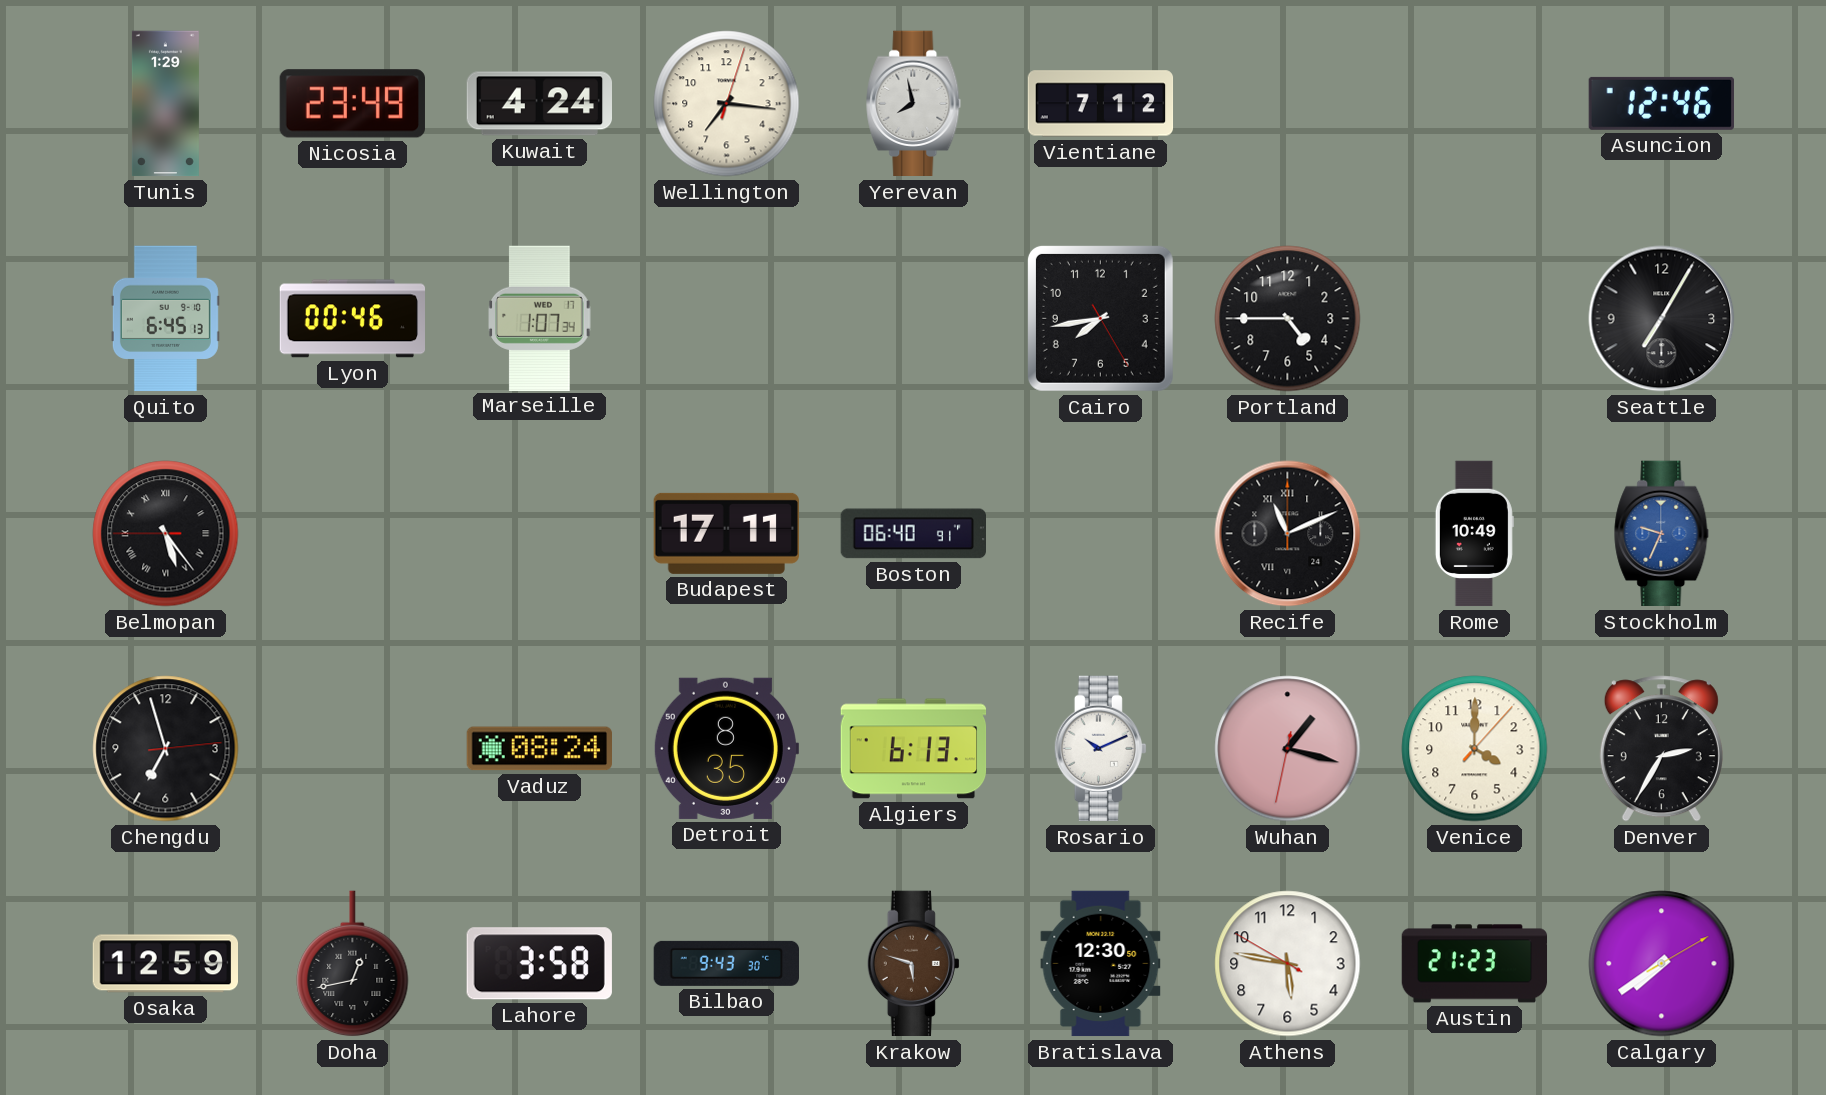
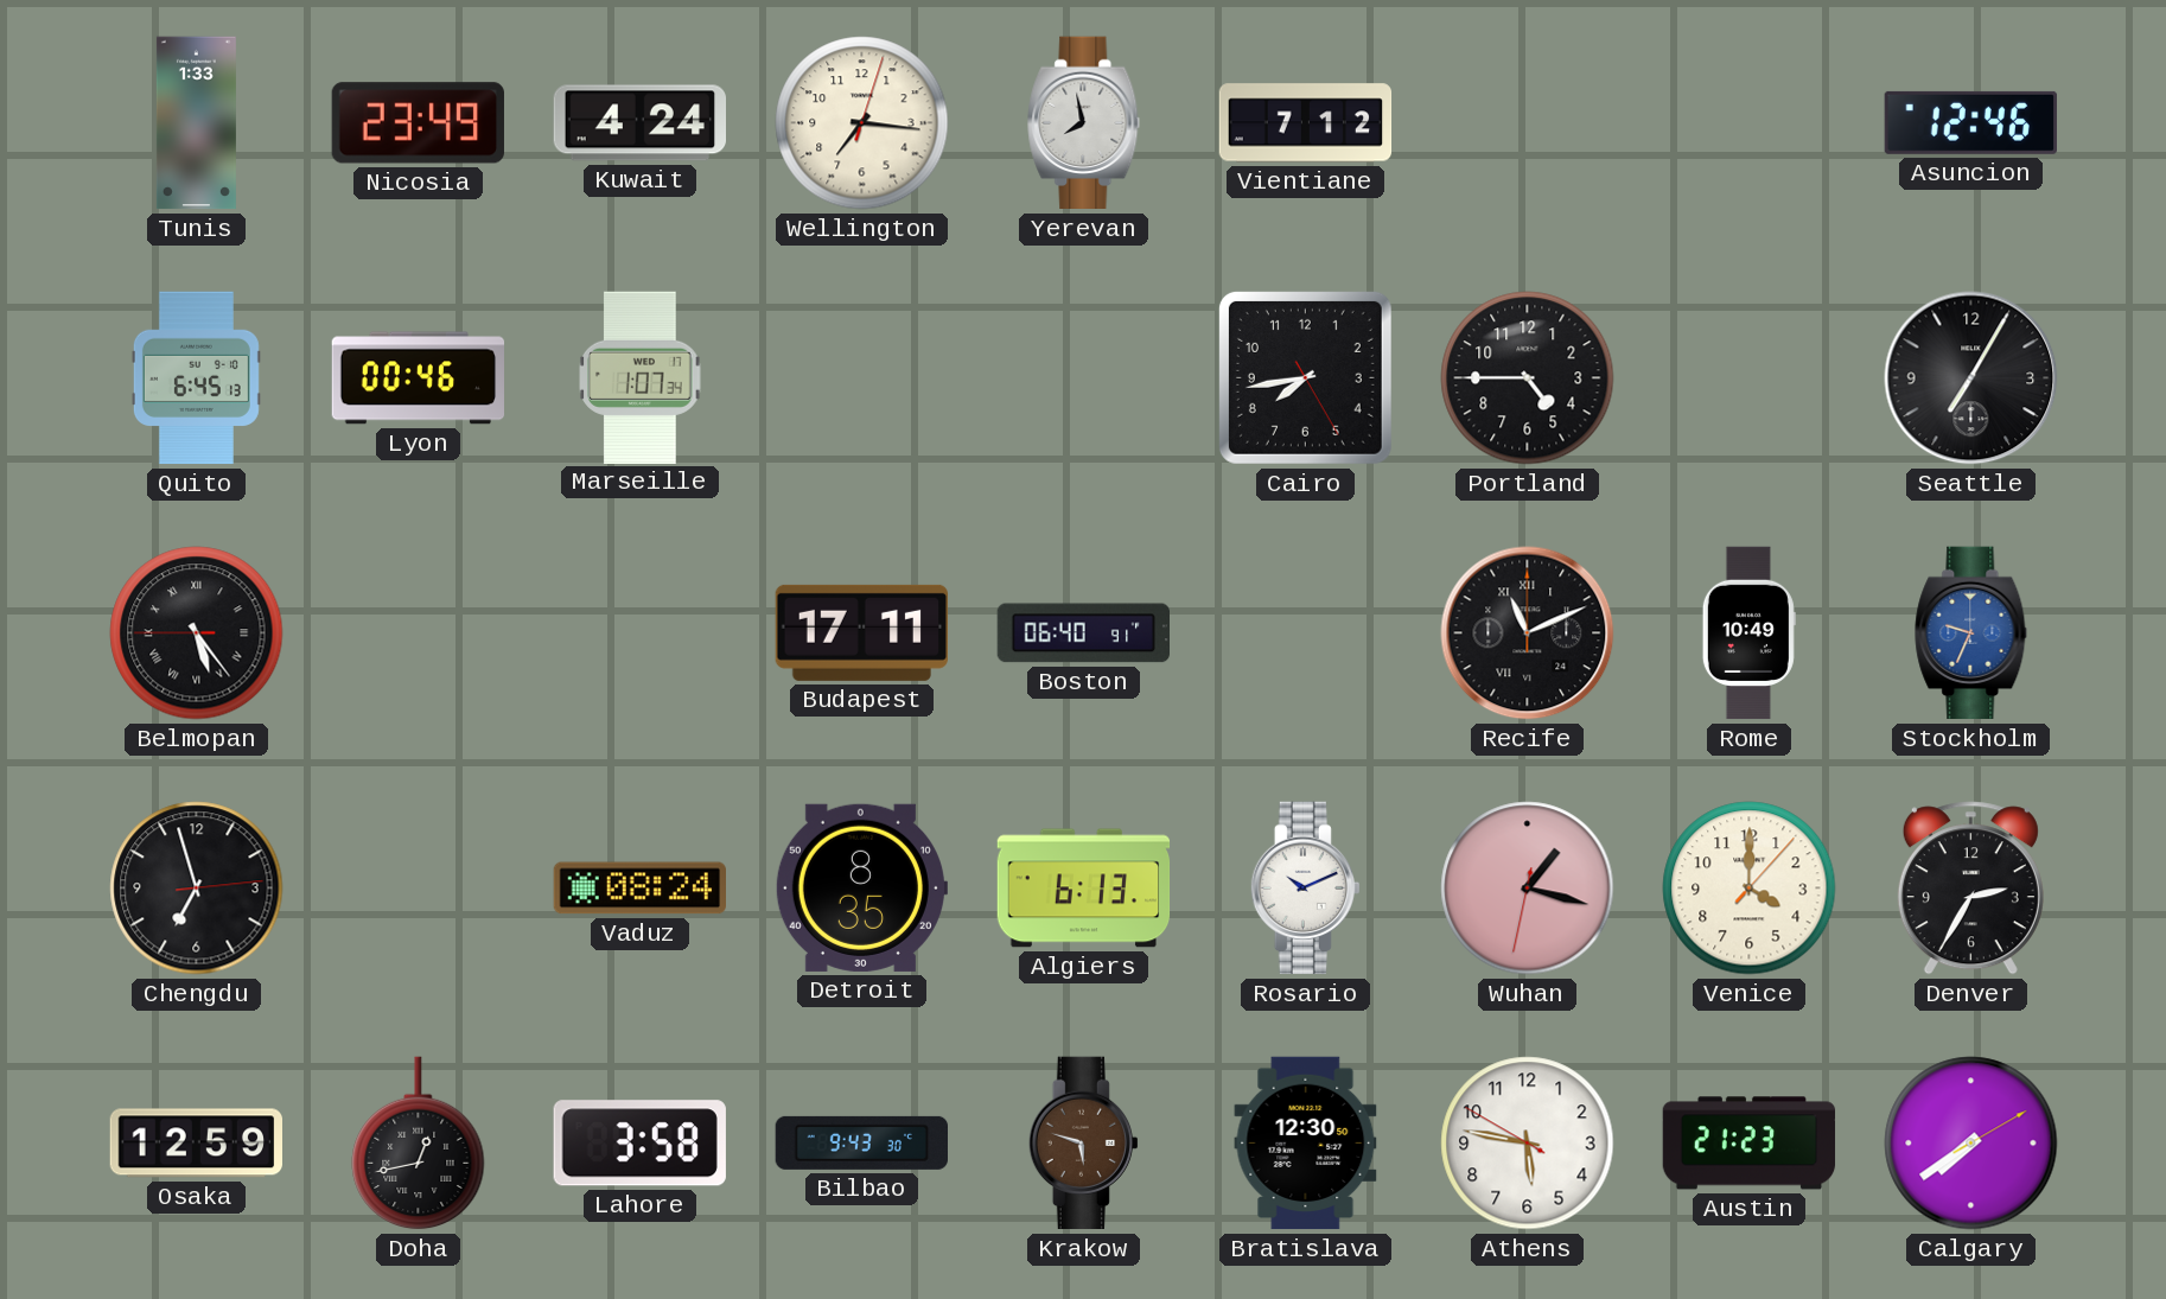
Tunis: 1:29 -> 1:33
